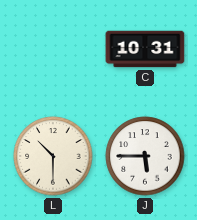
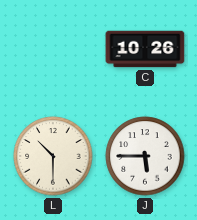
C: 10:31 -> 10:26
